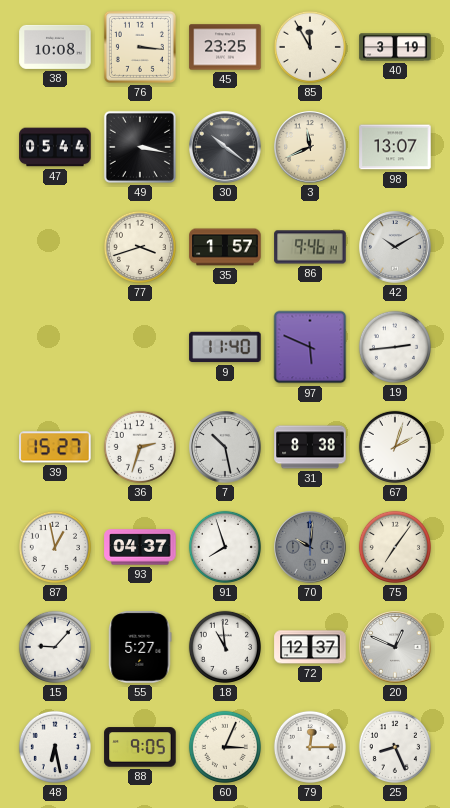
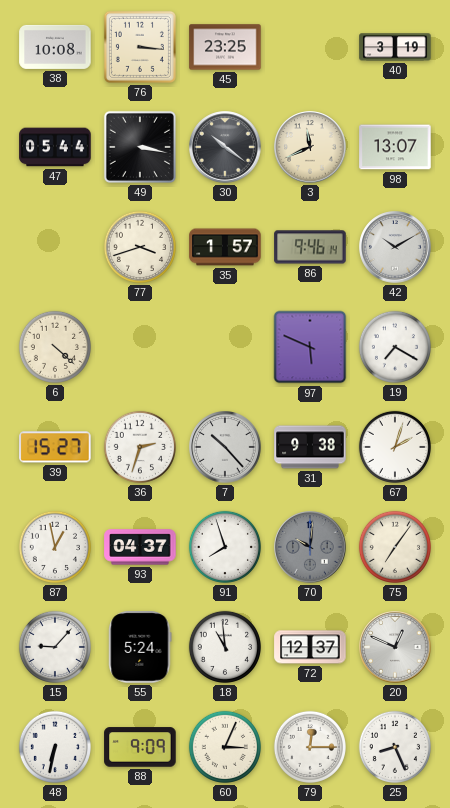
85: 11:55 -> none
6: none -> 4:22
9: 11:40 -> none
19: 2:44 -> 7:20
7: 10:28 -> 10:23
31: 8:38 -> 9:38
55: 5:27 -> 5:24
48: 6:28 -> 6:32
88: 9:05 -> 9:09
